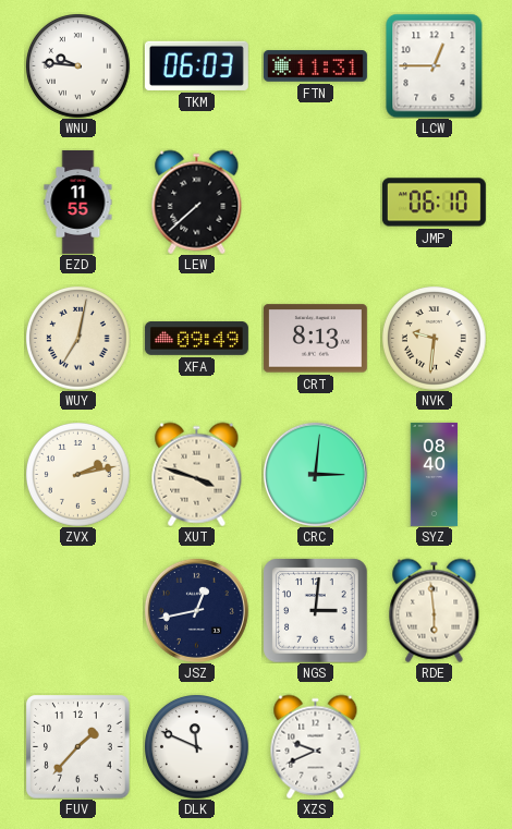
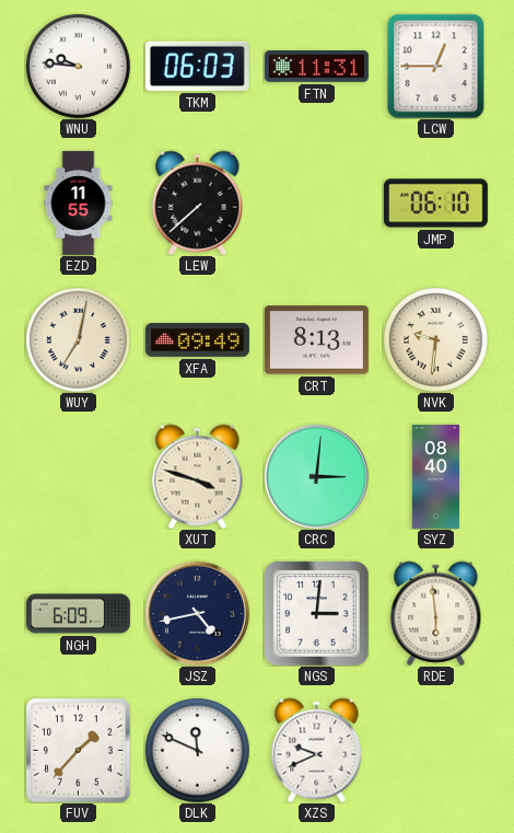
ZVX: 2:13 -> none
NGH: none -> 6:09
JSZ: 12:43 -> 4:43
